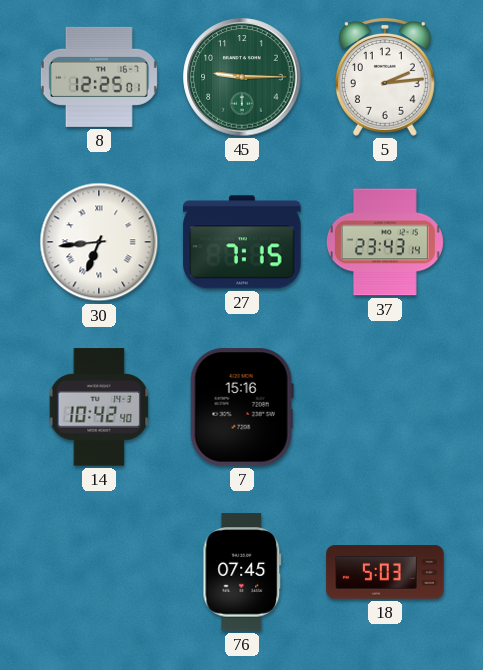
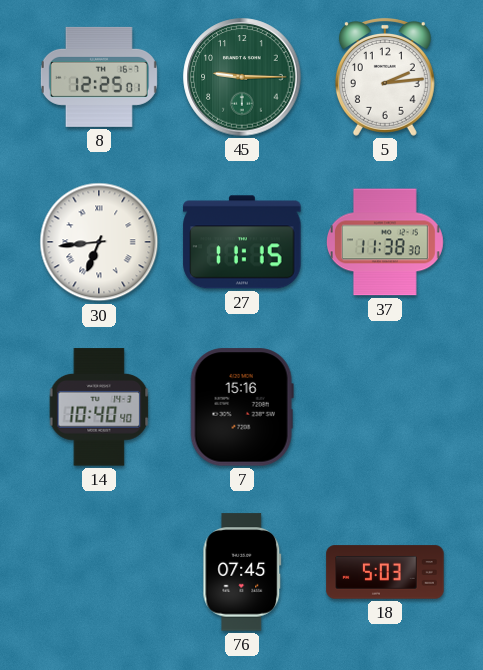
27: 7:15 -> 11:15
37: 23:43 -> 11:38
14: 10:42 -> 10:40
